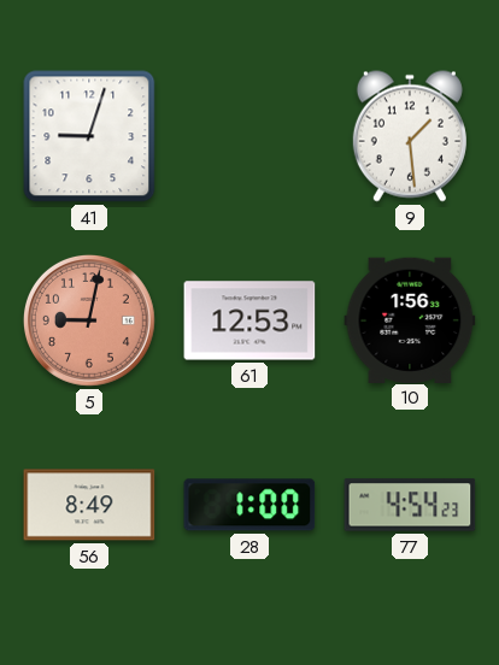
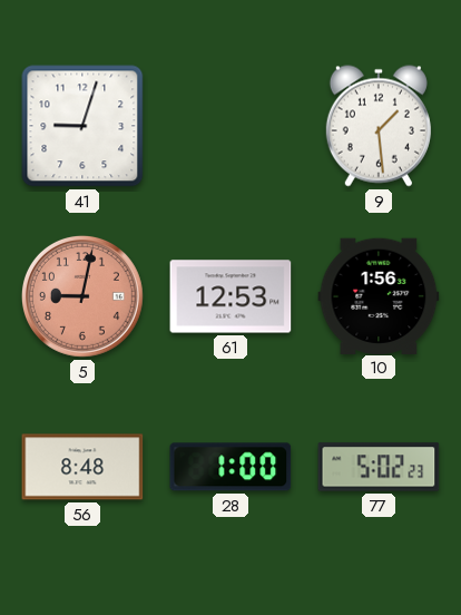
56: 8:49 -> 8:48
77: 4:54 -> 5:02
